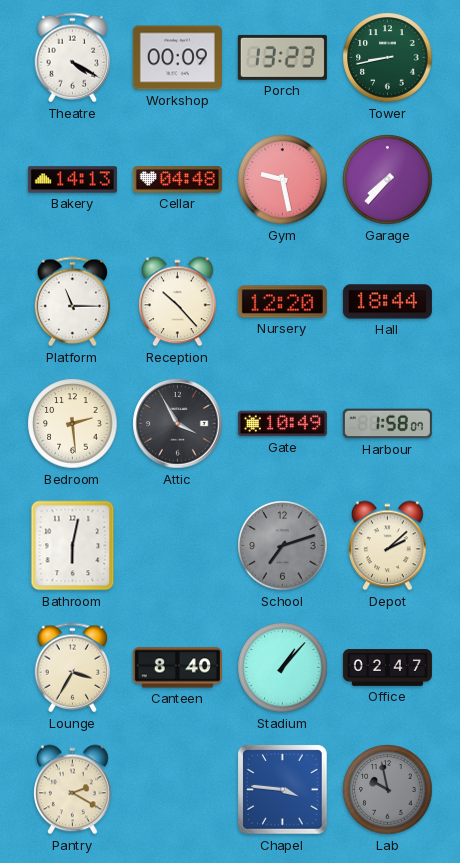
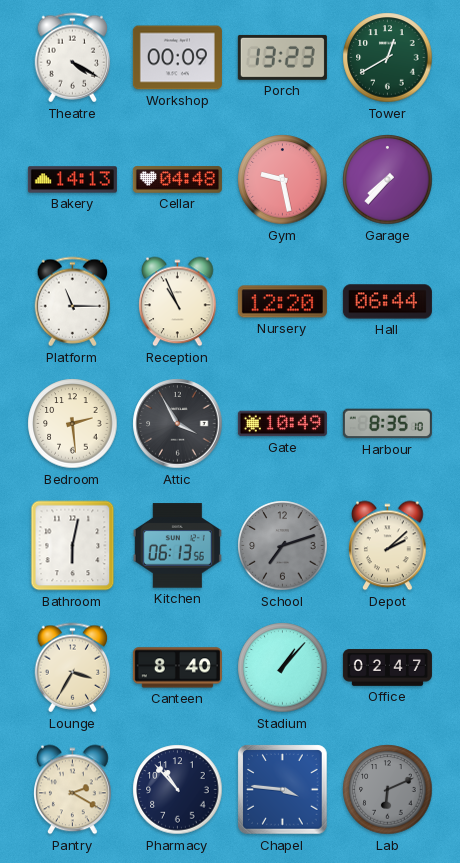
Tower: 8:43 -> 12:40
Reception: 10:23 -> 10:56
Hall: 18:44 -> 06:44
Harbour: 1:58 -> 8:35
Kitchen: none -> 06:13
Pharmacy: none -> 10:53
Lab: 9:58 -> 6:11
